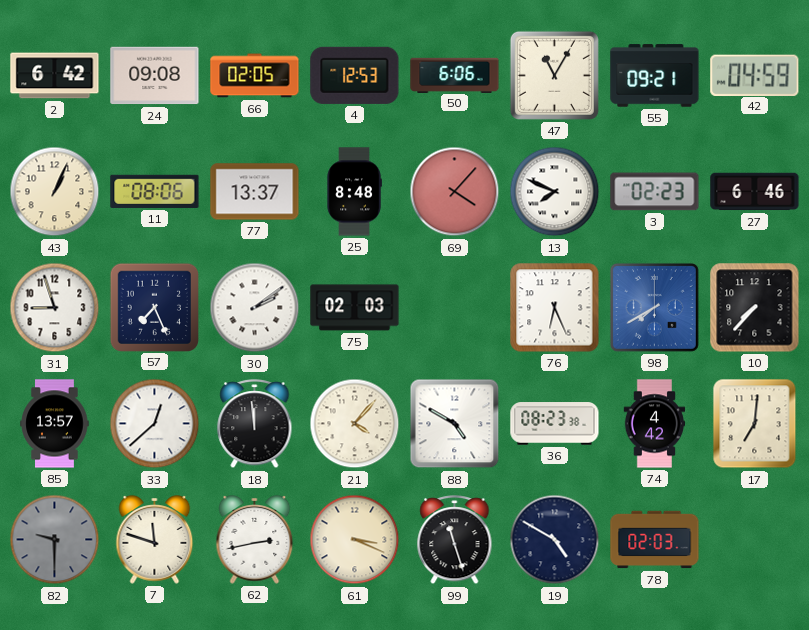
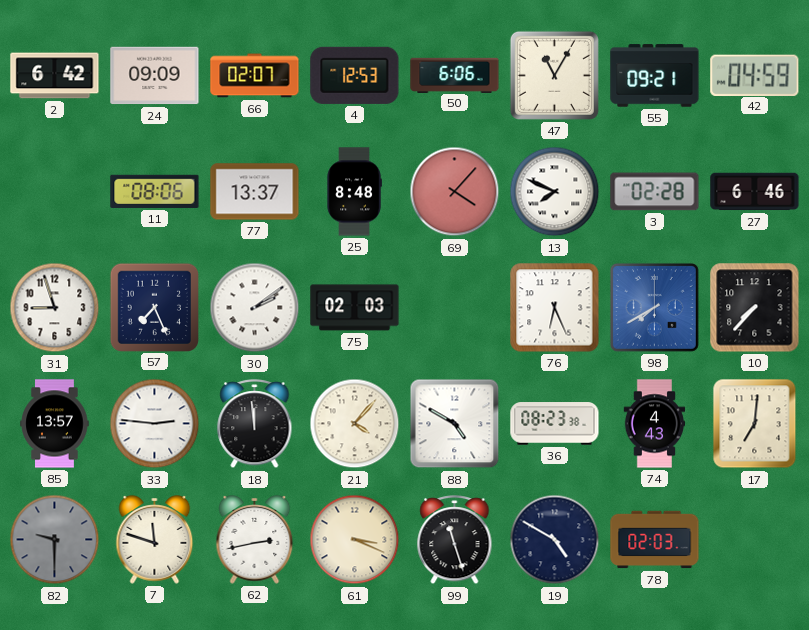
24: 09:08 -> 09:09
66: 02:05 -> 02:07
43: 1:04 -> none
3: 02:23 -> 02:28
33: 12:38 -> 2:46
74: 4:42 -> 4:43
